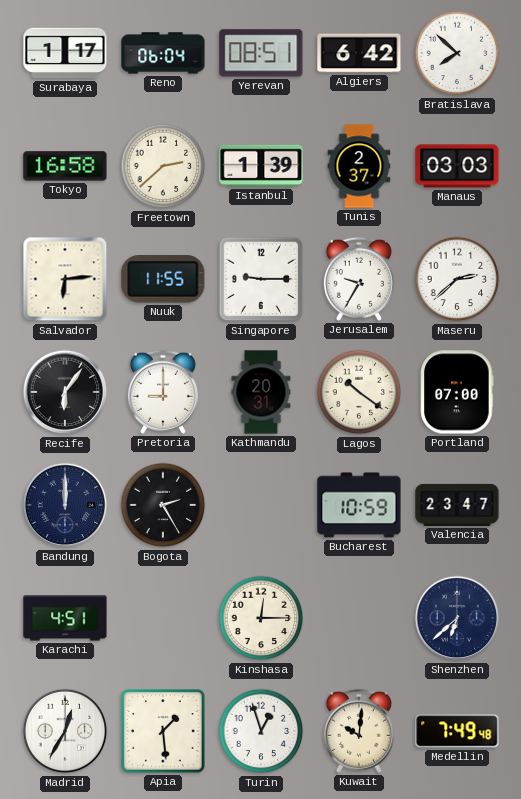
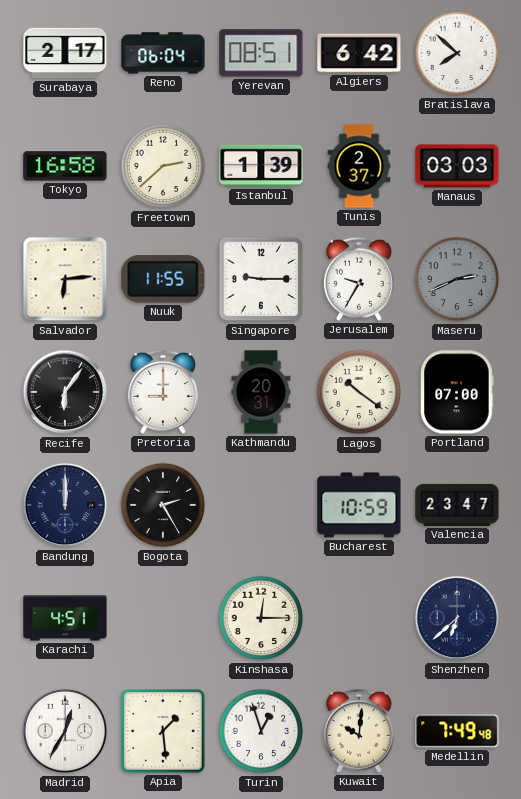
Surabaya: 1:17 -> 2:17
Maseru: 2:38 -> 2:41
Maseru dial: white -> grey
